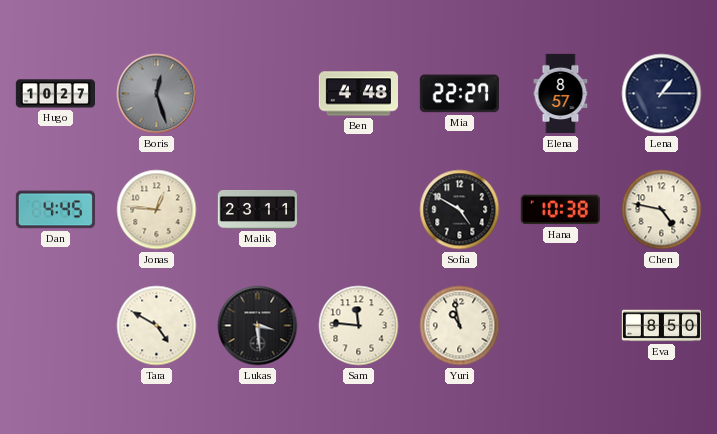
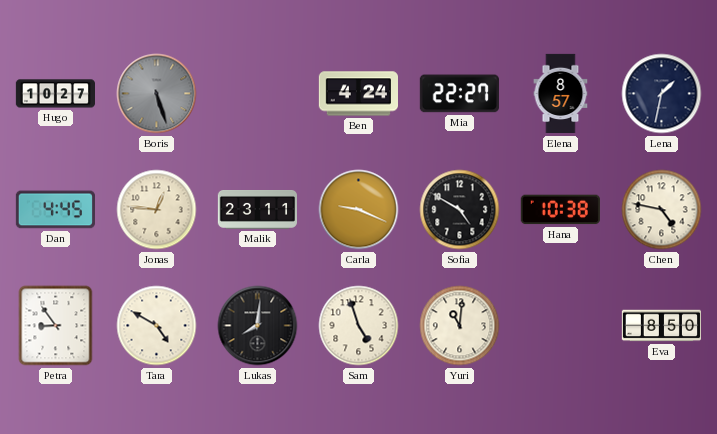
Boris: 12:27 -> 5:27
Ben: 4:48 -> 4:24
Lena: 1:15 -> 1:32
Carla: none -> 9:19
Petra: none -> 8:54
Lukas: 3:29 -> 8:01
Sam: 11:46 -> 4:57
Yuri: 10:58 -> 11:01
